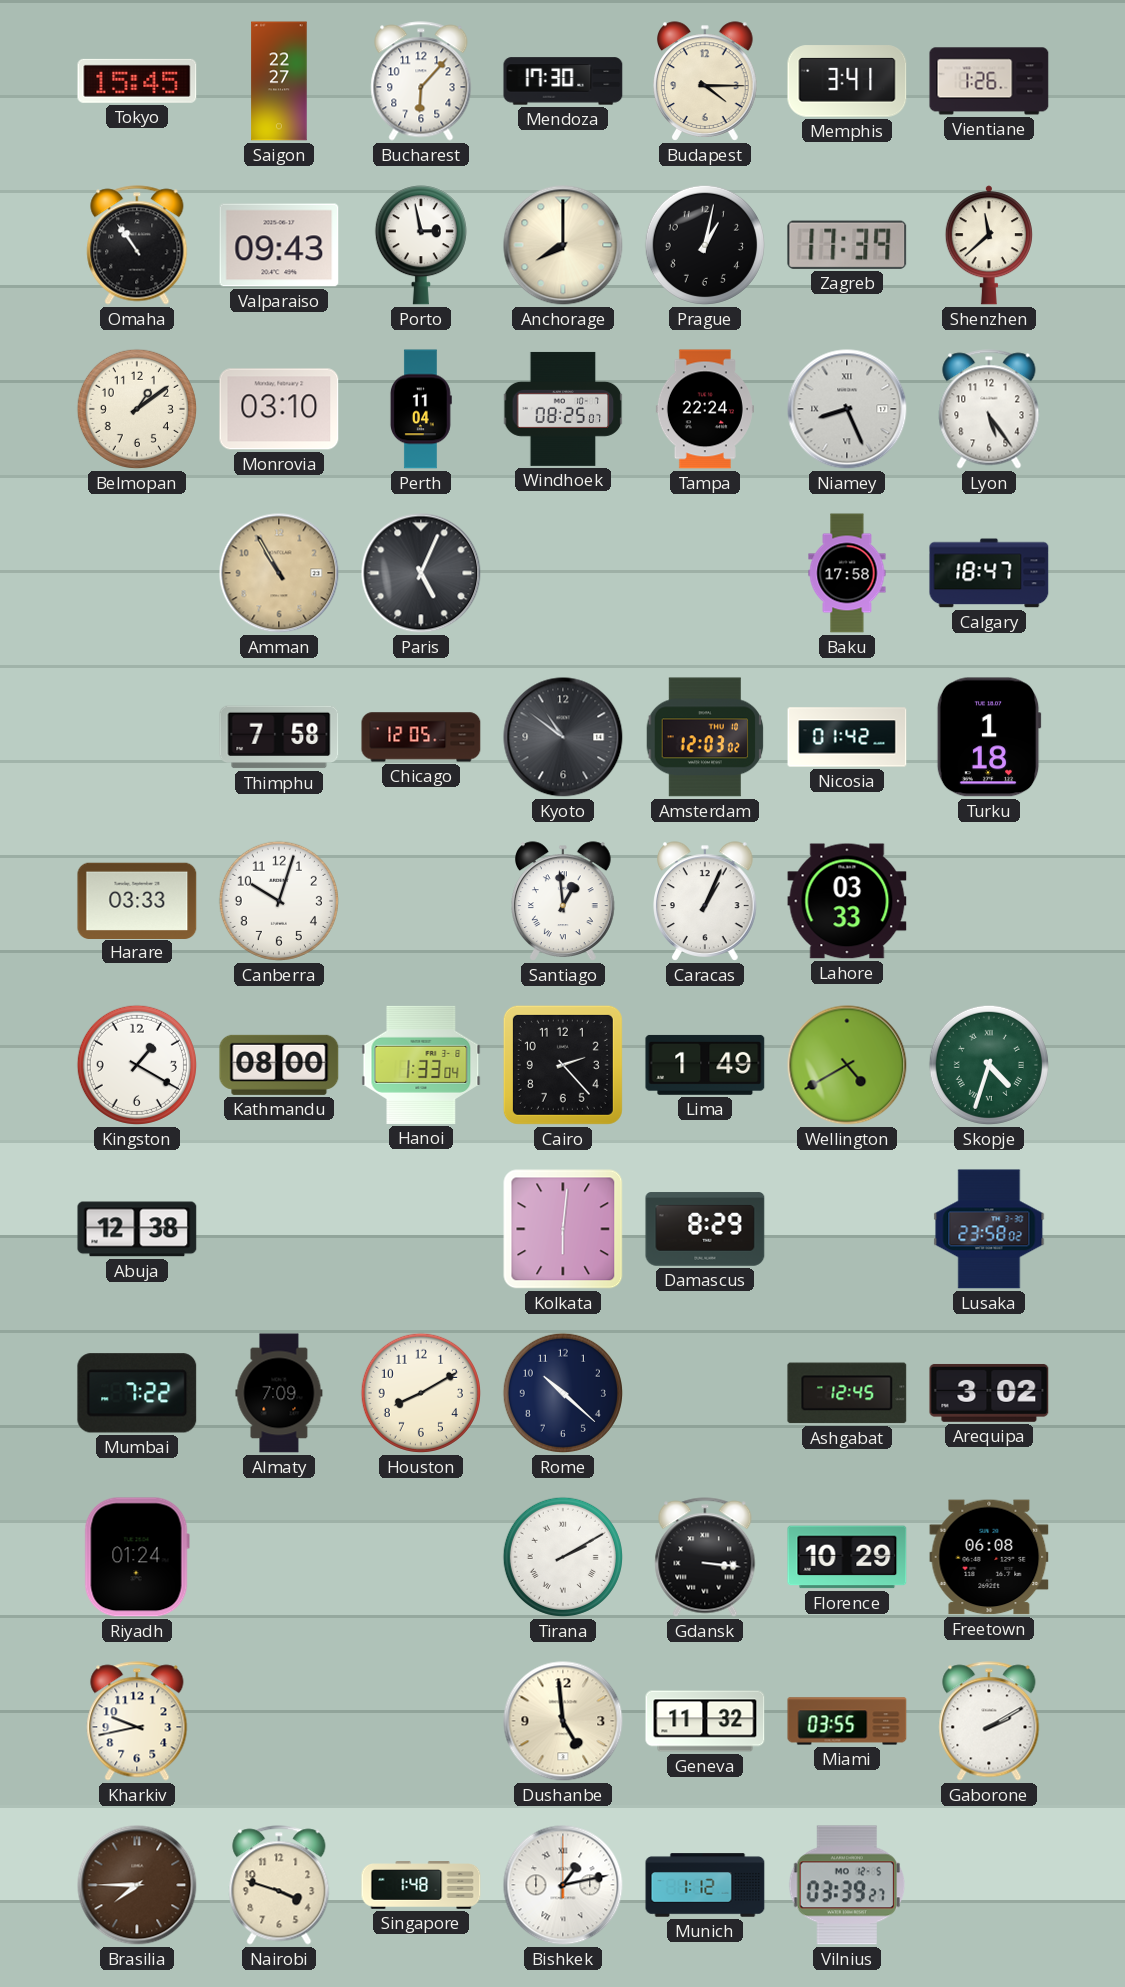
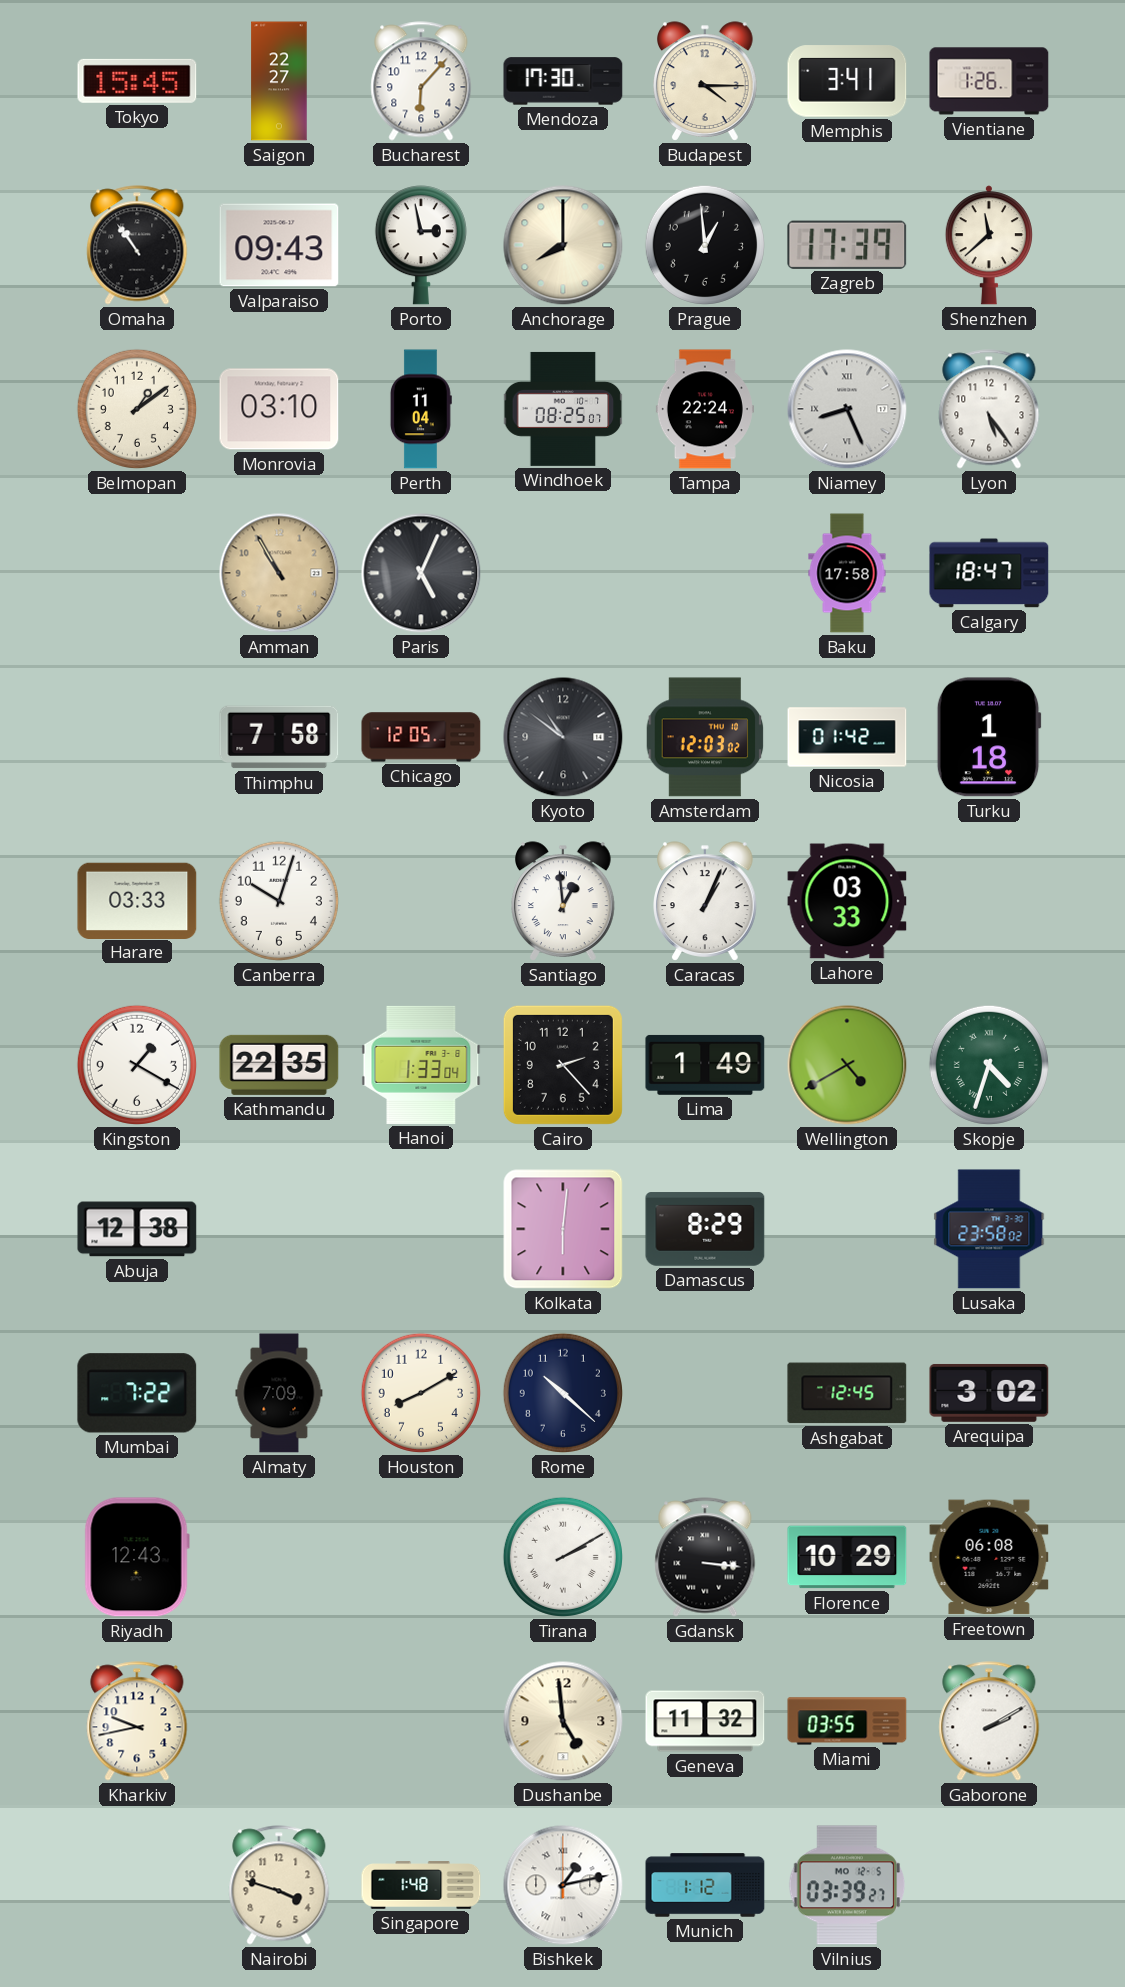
Prague: 1:02 -> 12:59
Kathmandu: 08:00 -> 22:35
Riyadh: 01:24 -> 12:43
Brasilia: 7:45 -> none
